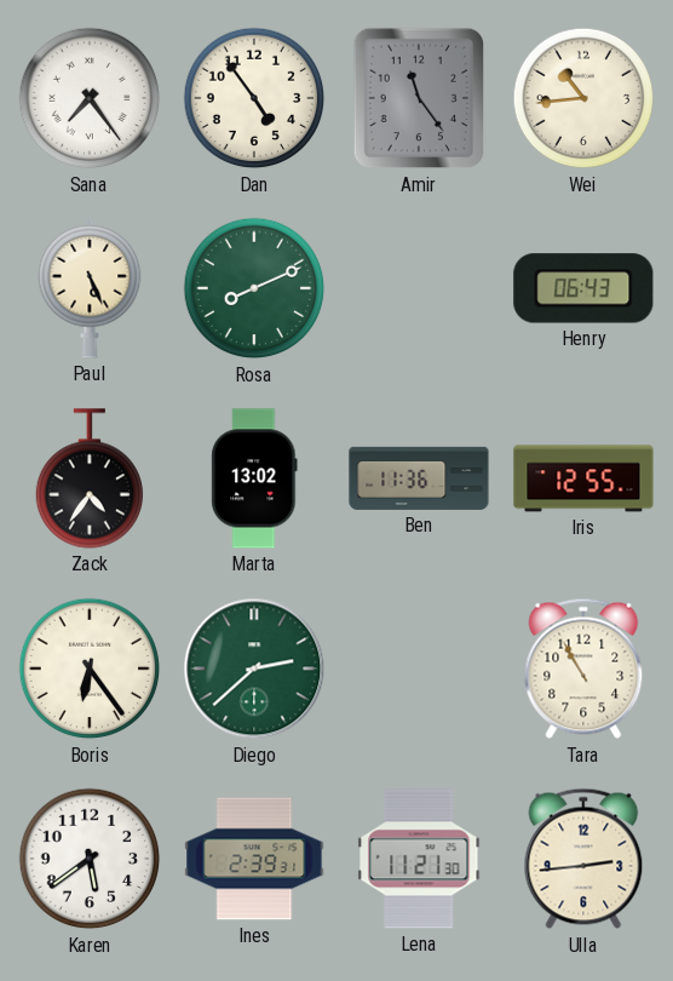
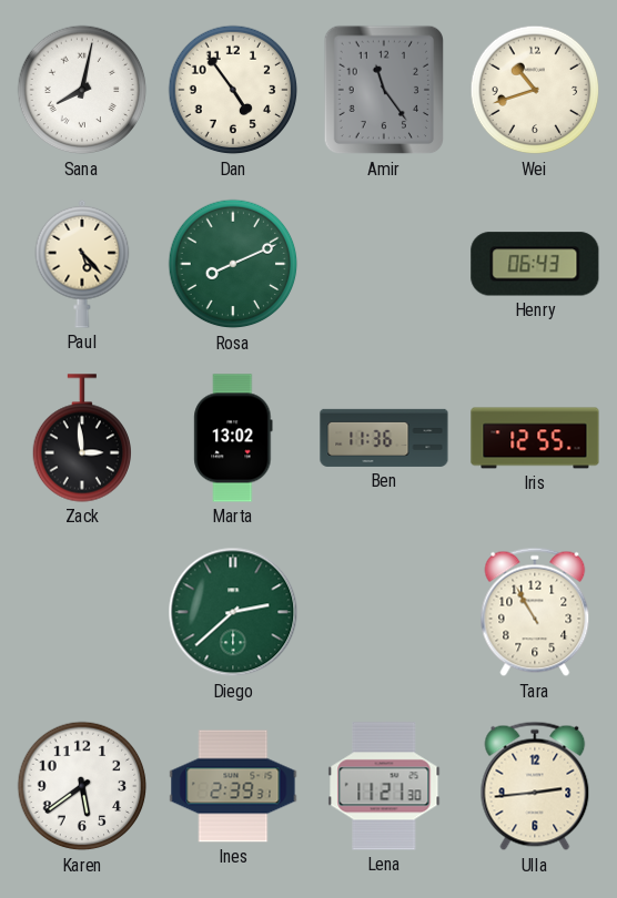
Sana: 7:24 -> 8:02
Wei: 10:44 -> 10:42
Paul: 5:26 -> 5:23
Zack: 4:36 -> 2:59
Boris: 6:24 -> none
